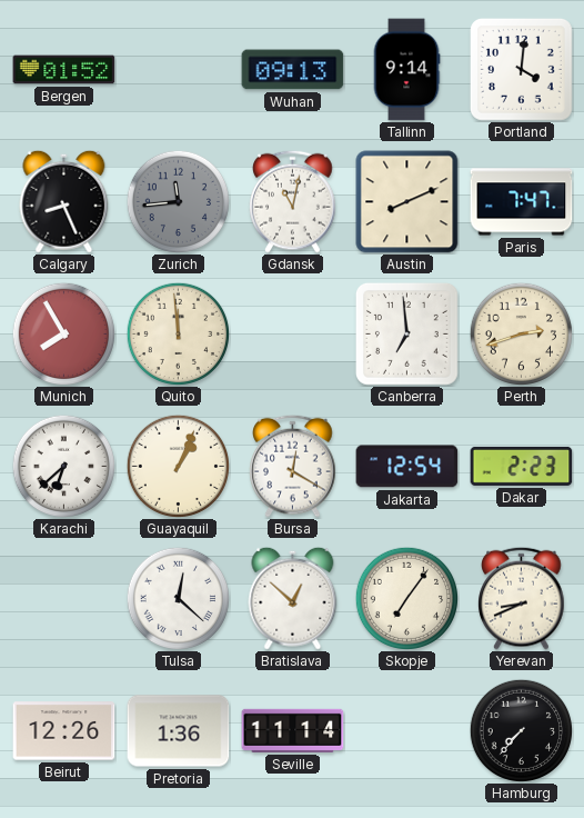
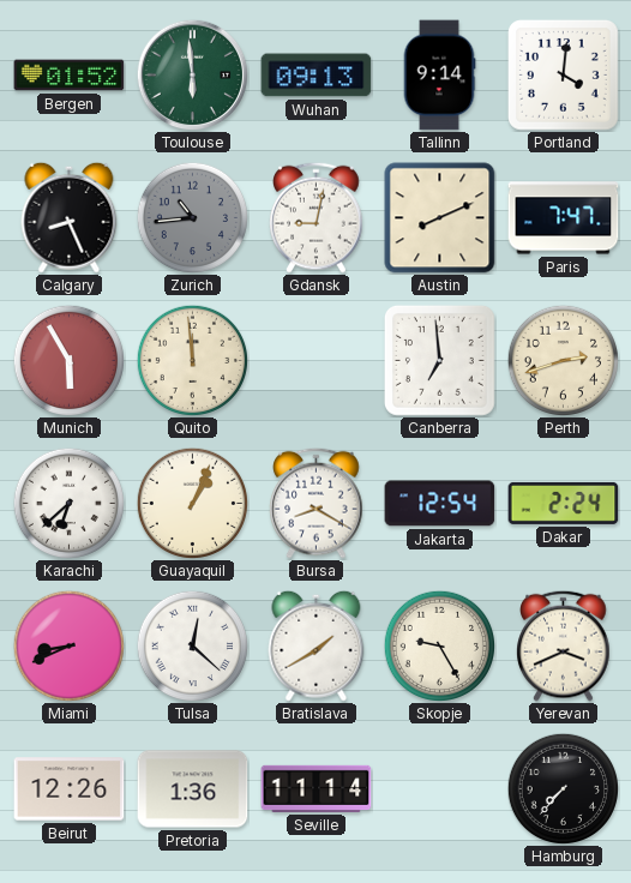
Toulouse: none -> 5:59
Zurich: 11:44 -> 10:44
Gdansk: 11:02 -> 9:02
Munich: 7:55 -> 5:55
Bursa: 12:20 -> 8:20
Dakar: 2:23 -> 2:24
Miami: none -> 8:41
Bratislava: 12:52 -> 1:40
Skopje: 7:06 -> 9:25
Yerevan: 8:41 -> 3:41
